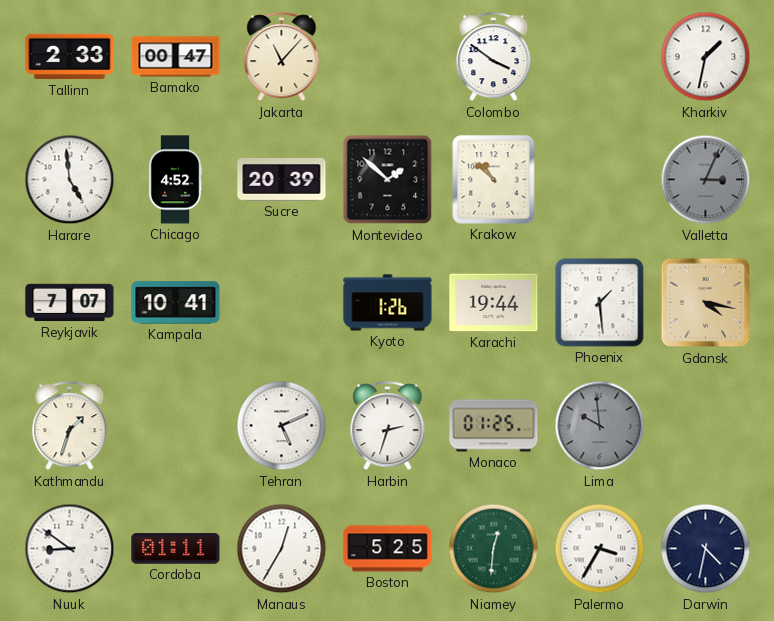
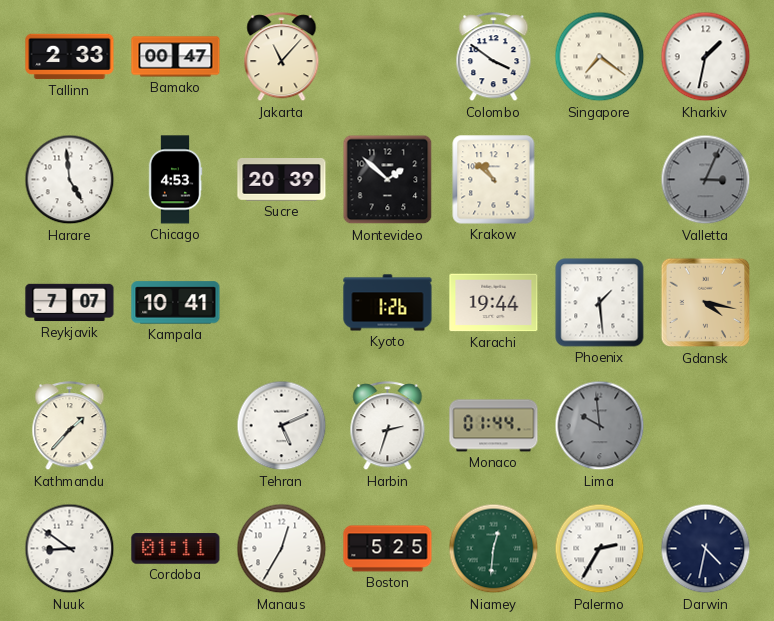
Singapore: none -> 7:21
Chicago: 4:52 -> 4:53
Kathmandu: 1:33 -> 1:37
Monaco: 01:25 -> 01:44
Palermo: 3:35 -> 2:35
